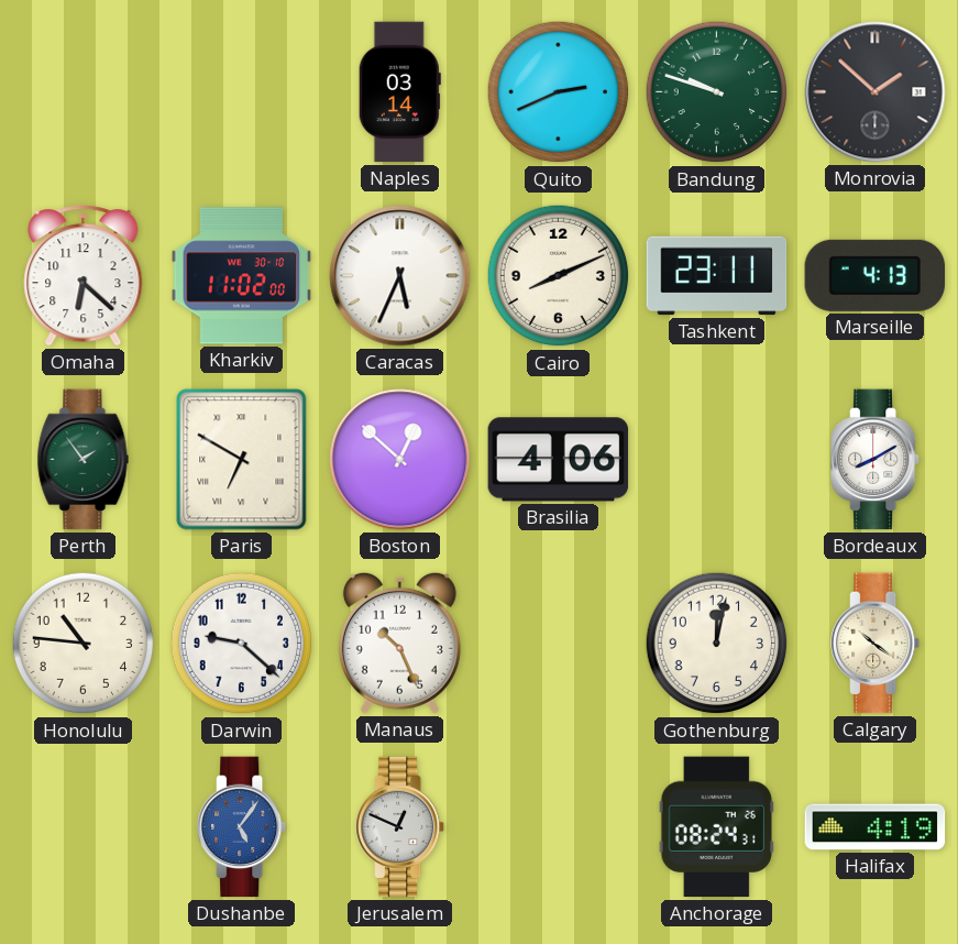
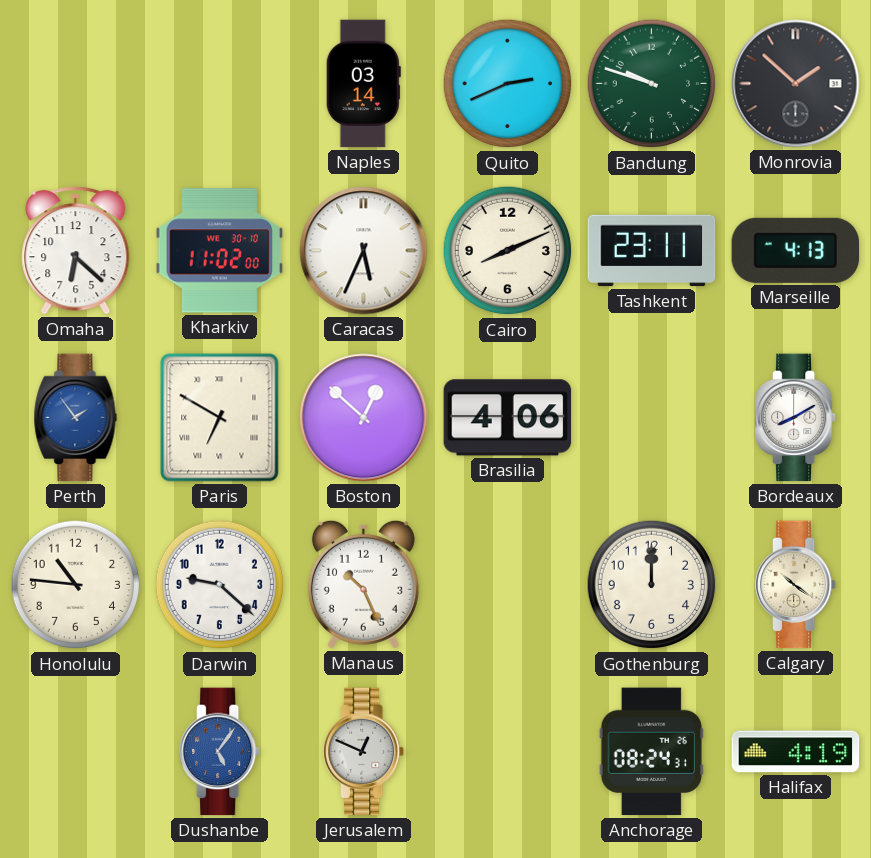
Perth dial: green -> blue
Gothenburg: 12:02 -> 12:00
